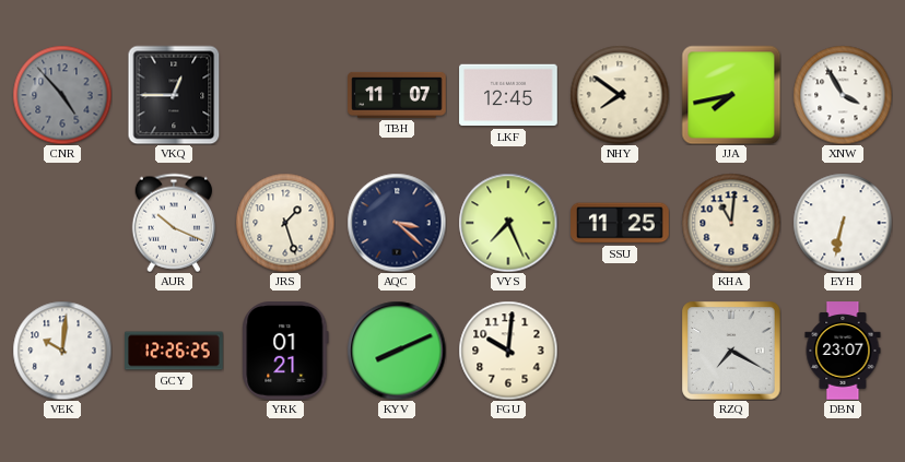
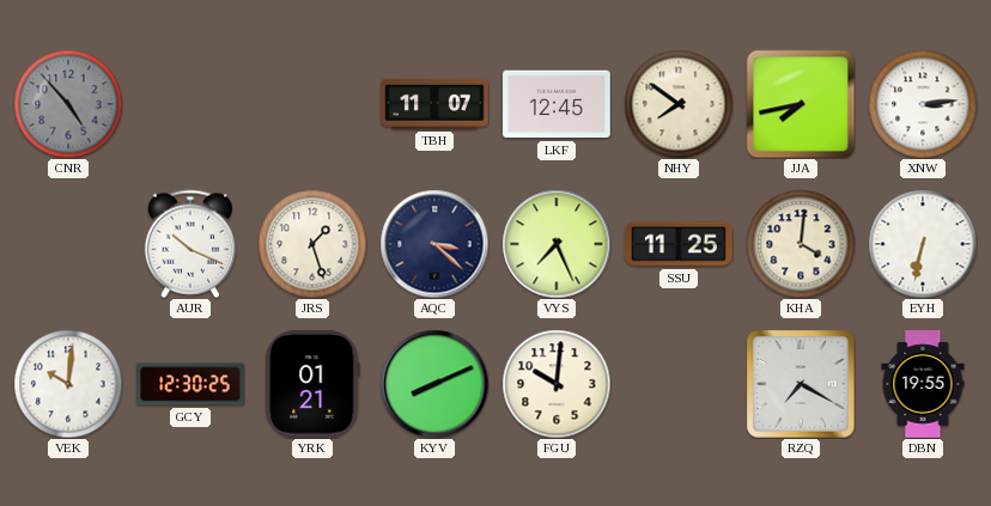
VKQ: 12:45 -> none
XNW: 3:55 -> 3:14
KHA: 11:01 -> 4:01
GCY: 12:26 -> 12:30
DBN: 23:07 -> 19:55
